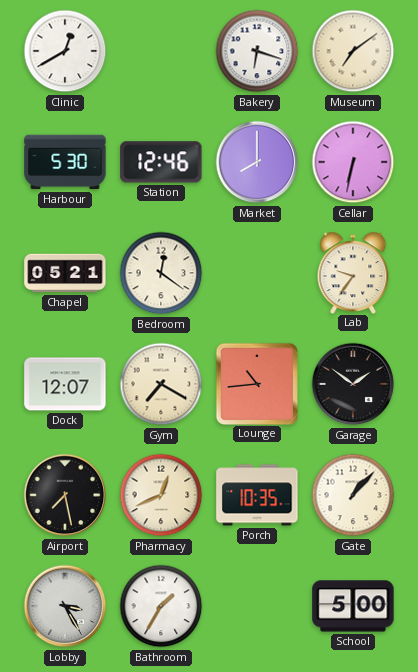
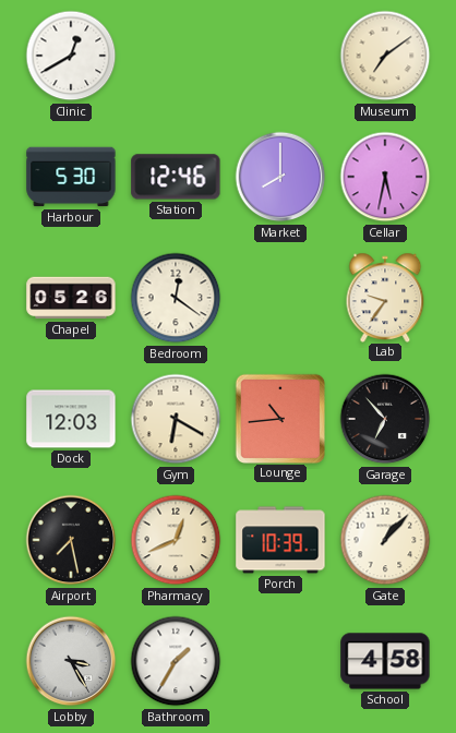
Bakery: 6:18 -> none
Cellar: 6:32 -> 5:32
Chapel: 05:21 -> 05:26
Dock: 12:07 -> 12:03
Gym: 7:20 -> 6:20
Garage: 1:51 -> 6:53
Porch: 10:35 -> 10:39
School: 5:00 -> 4:58
